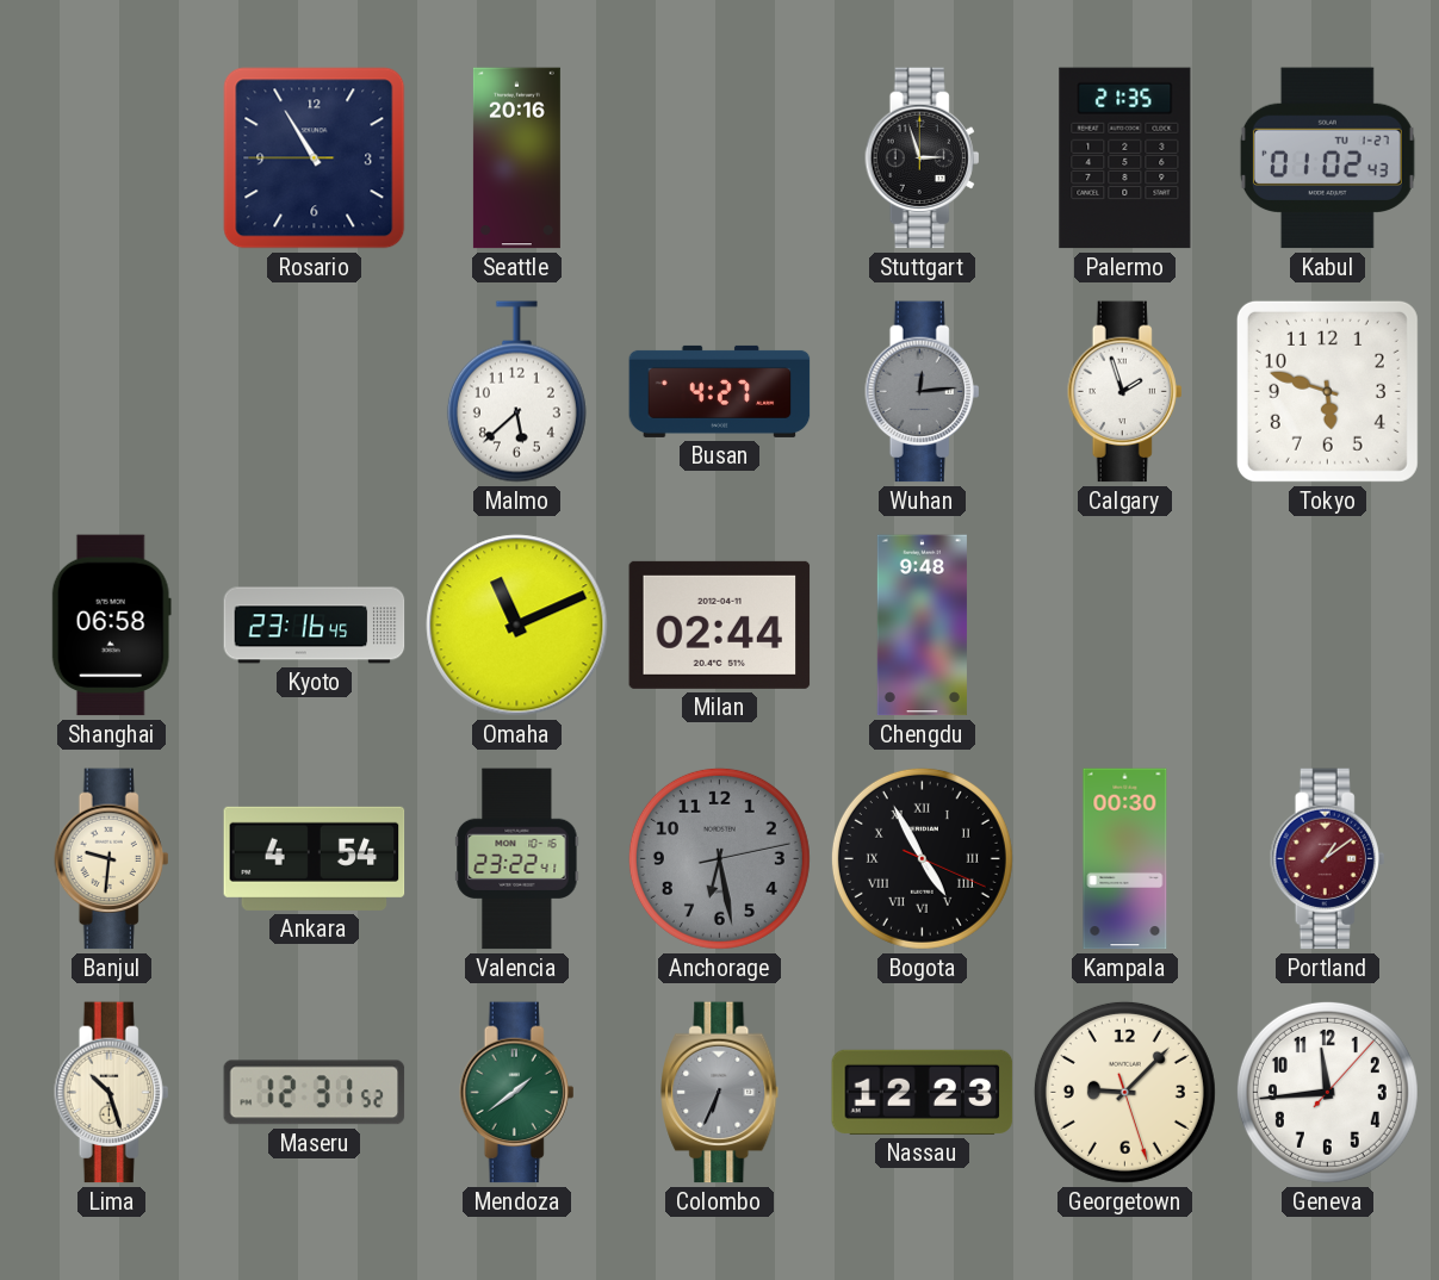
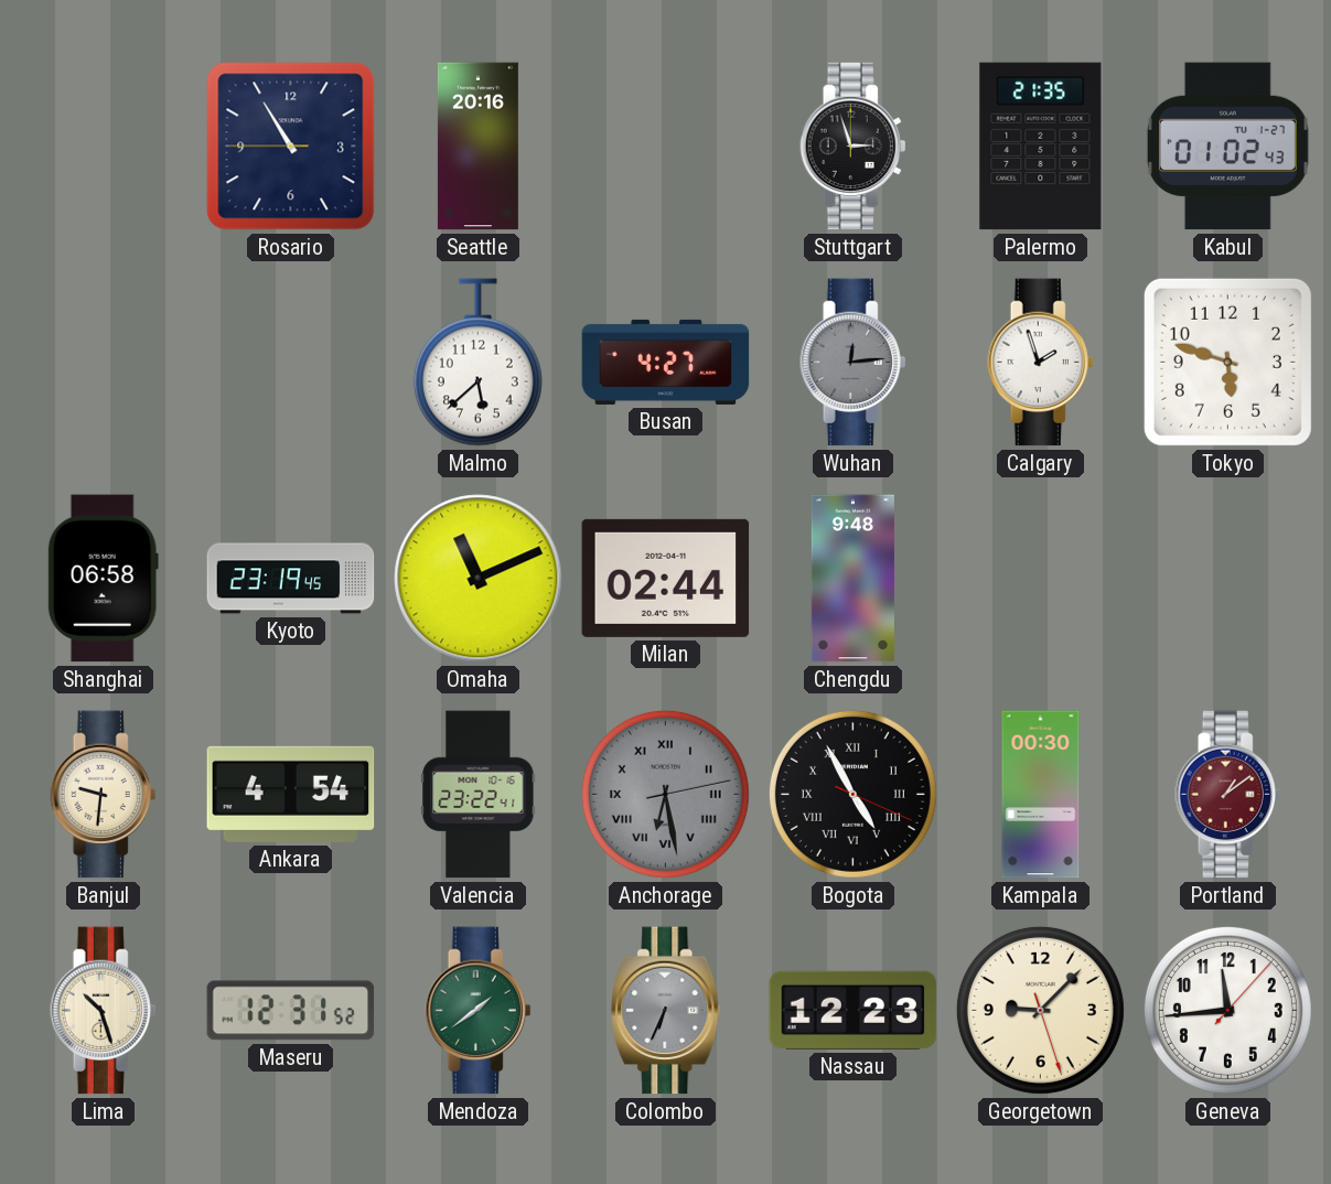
Kyoto: 23:16 -> 23:19
Anchorage numerals: Arabic -> Roman
